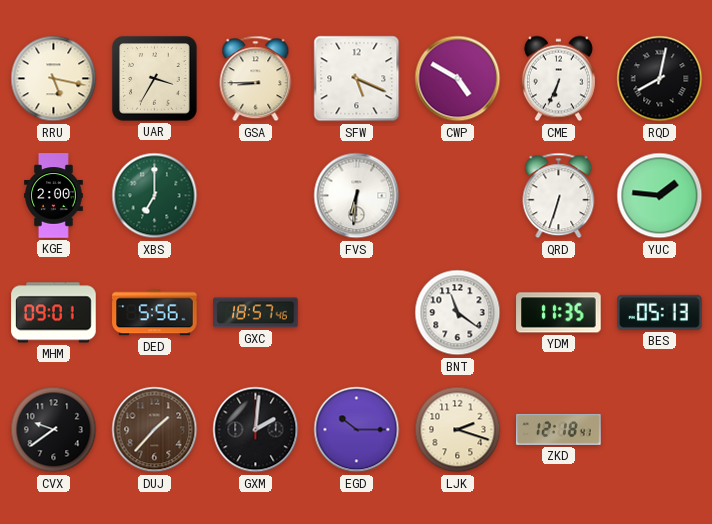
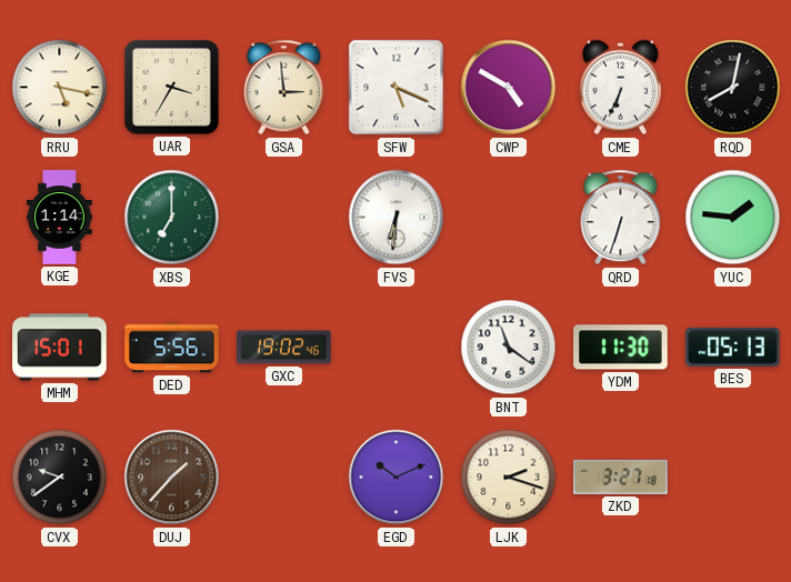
GSA: 8:45 -> 2:59
KGE: 2:00 -> 1:14
MHM: 09:01 -> 15:01
GXC: 18:57 -> 19:02
YDM: 11:35 -> 11:30
GXM: 2:01 -> none
EGD: 10:15 -> 10:11
ZKD: 12:18 -> 3:27
